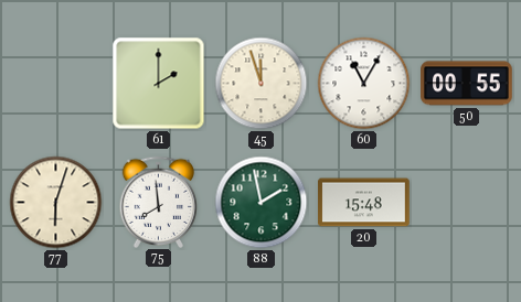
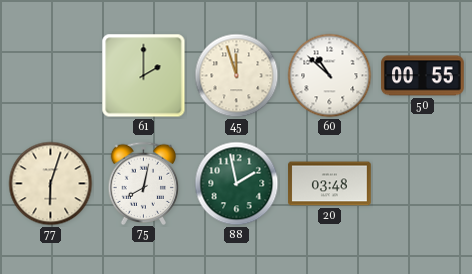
60: 11:05 -> 10:52
75: 7:59 -> 8:02
20: 15:48 -> 03:48
